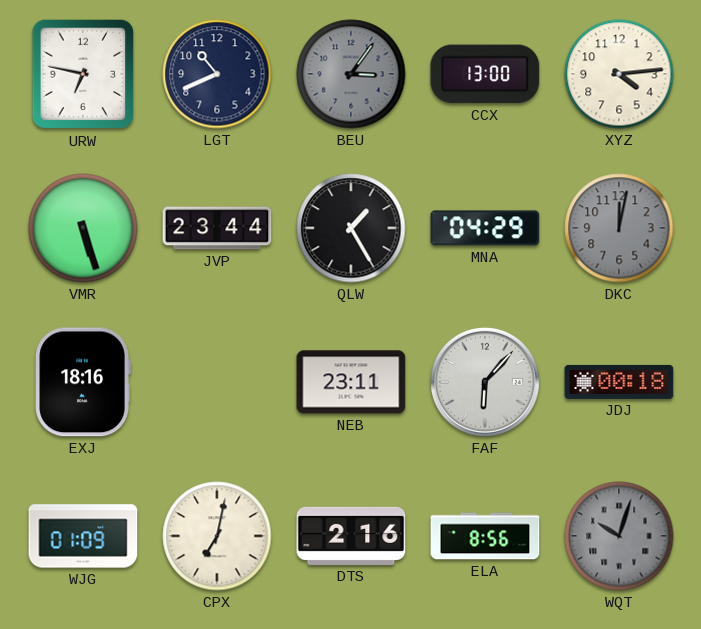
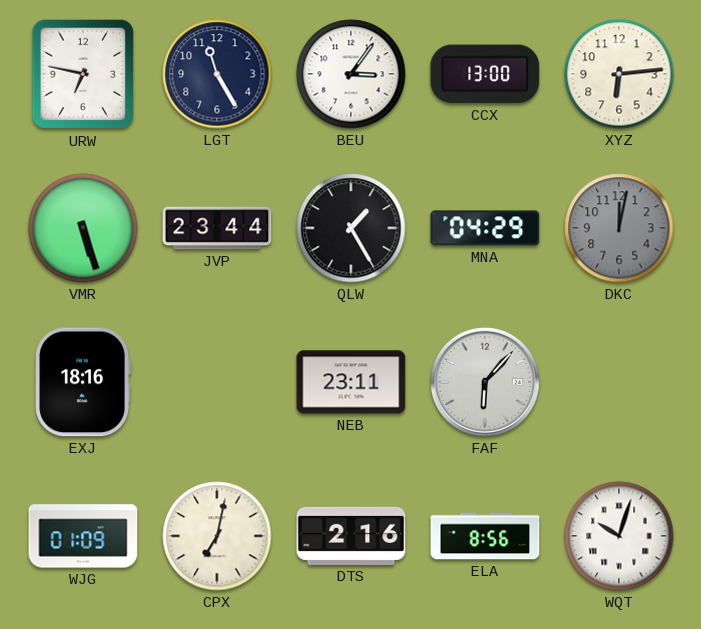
LGT: 10:41 -> 11:25
BEU dial: grey -> white
XYZ: 4:14 -> 6:14
JDJ: 00:18 -> none
WQT dial: grey -> white
